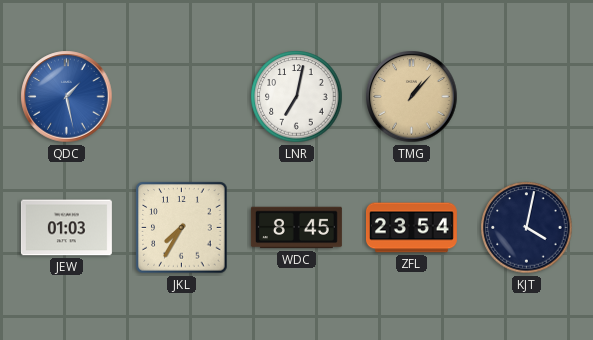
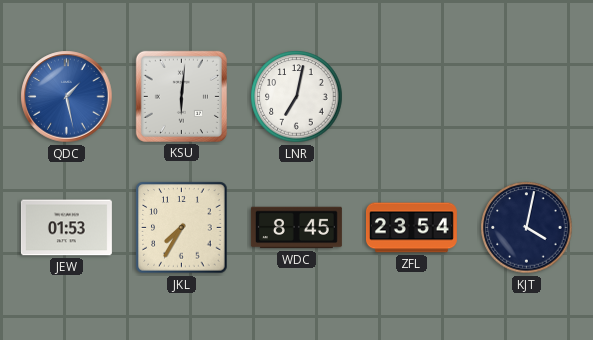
KSU: none -> 6:01
TMG: 1:07 -> none
JEW: 01:03 -> 01:53
